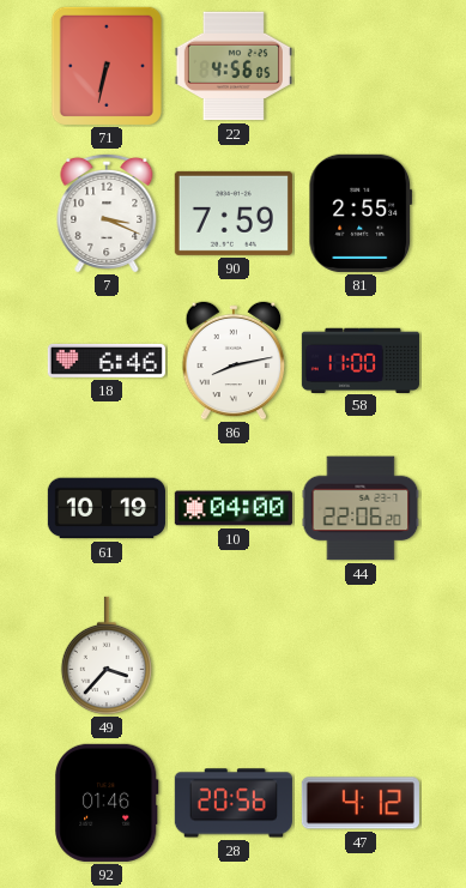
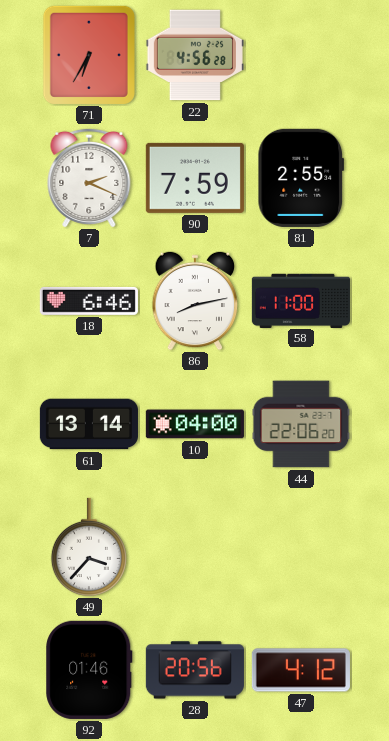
71: 6:32 -> 6:35
22: 4:56:05 -> 4:56:28
7: 3:19 -> 2:19
61: 10:19 -> 13:14
